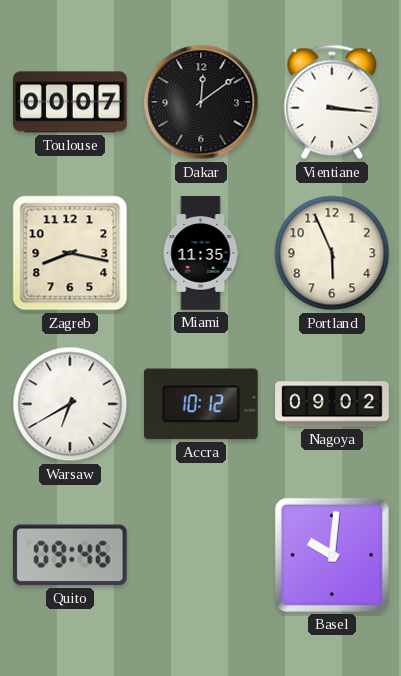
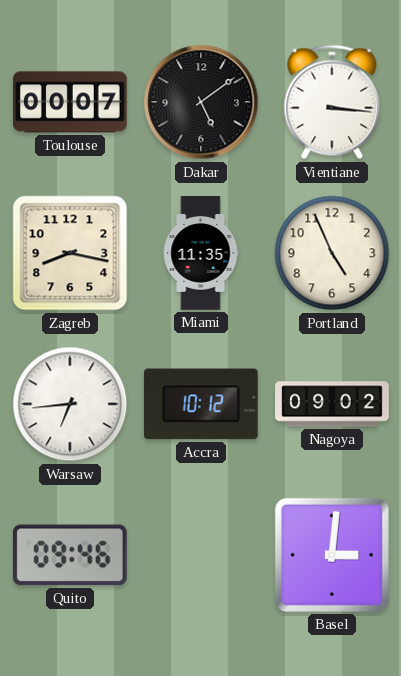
Dakar: 12:09 -> 5:09
Portland: 5:56 -> 4:56
Warsaw: 6:40 -> 6:44
Basel: 10:01 -> 3:01
